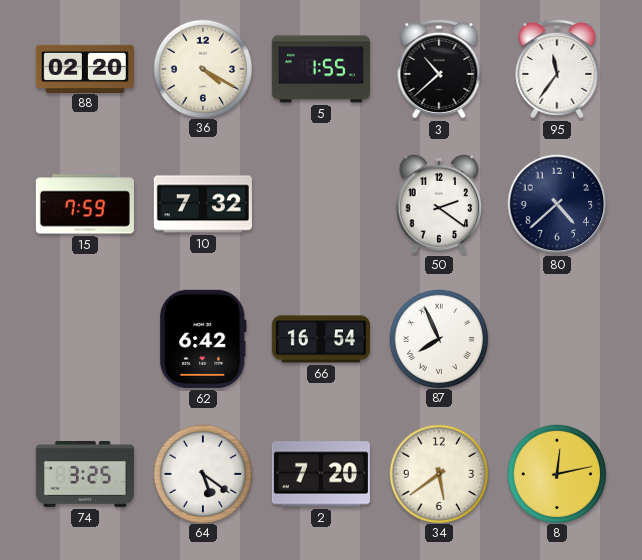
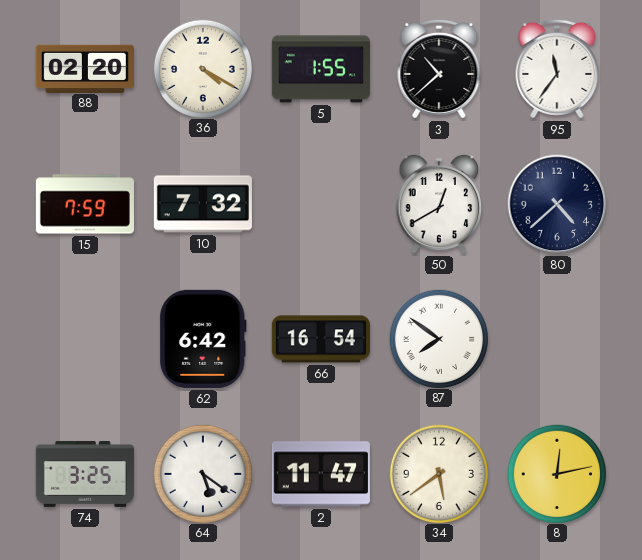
50: 2:21 -> 12:40
87: 7:56 -> 7:51
2: 7:20 -> 11:47
